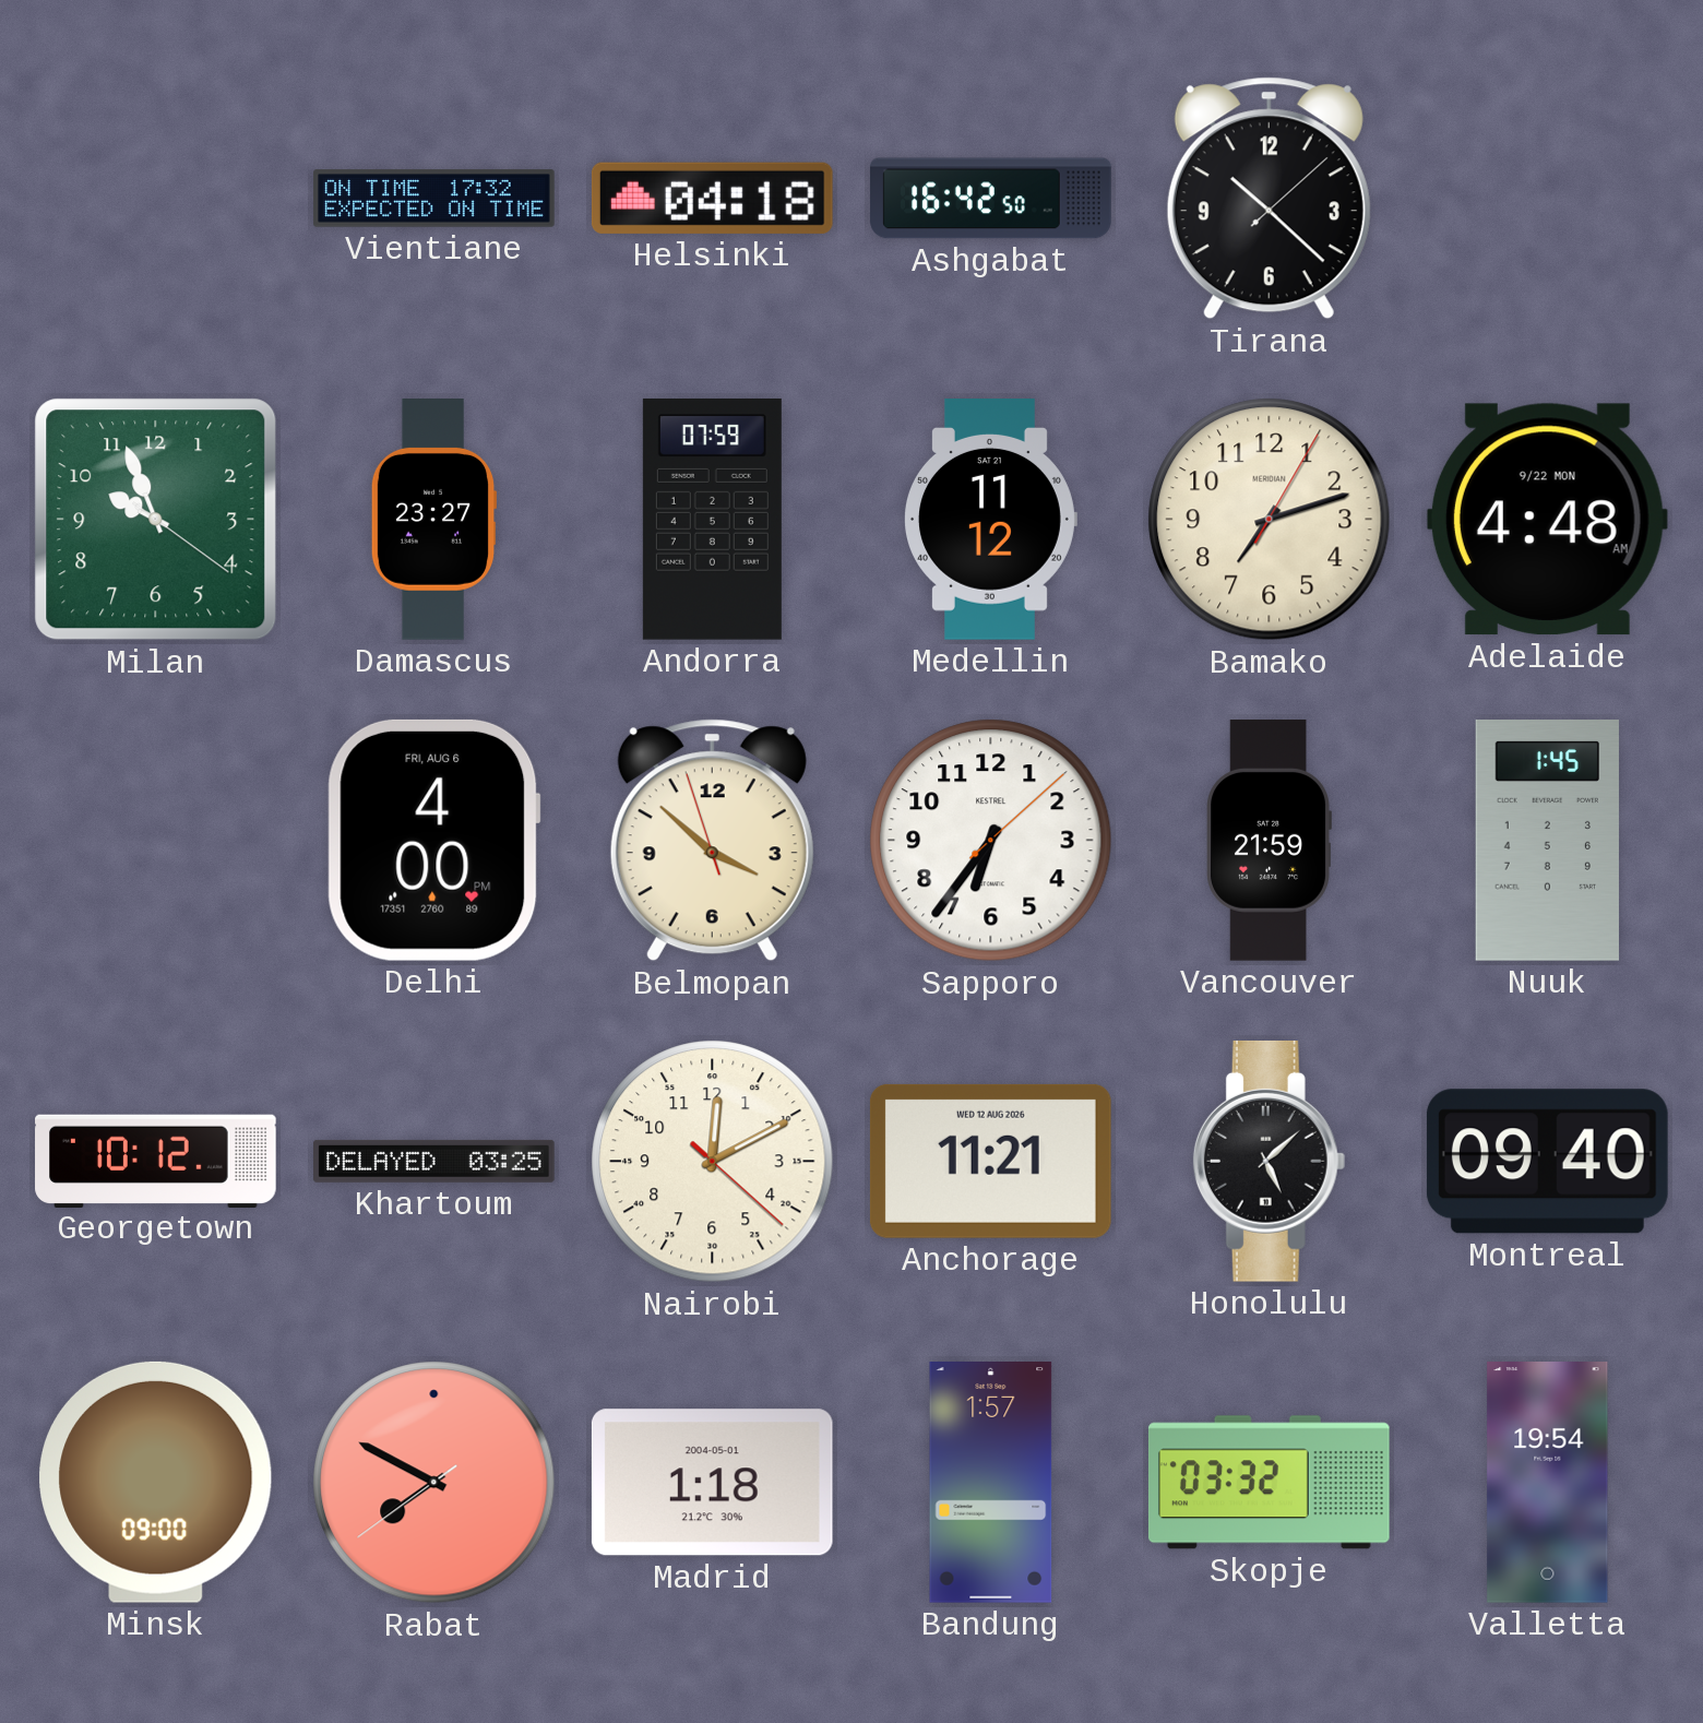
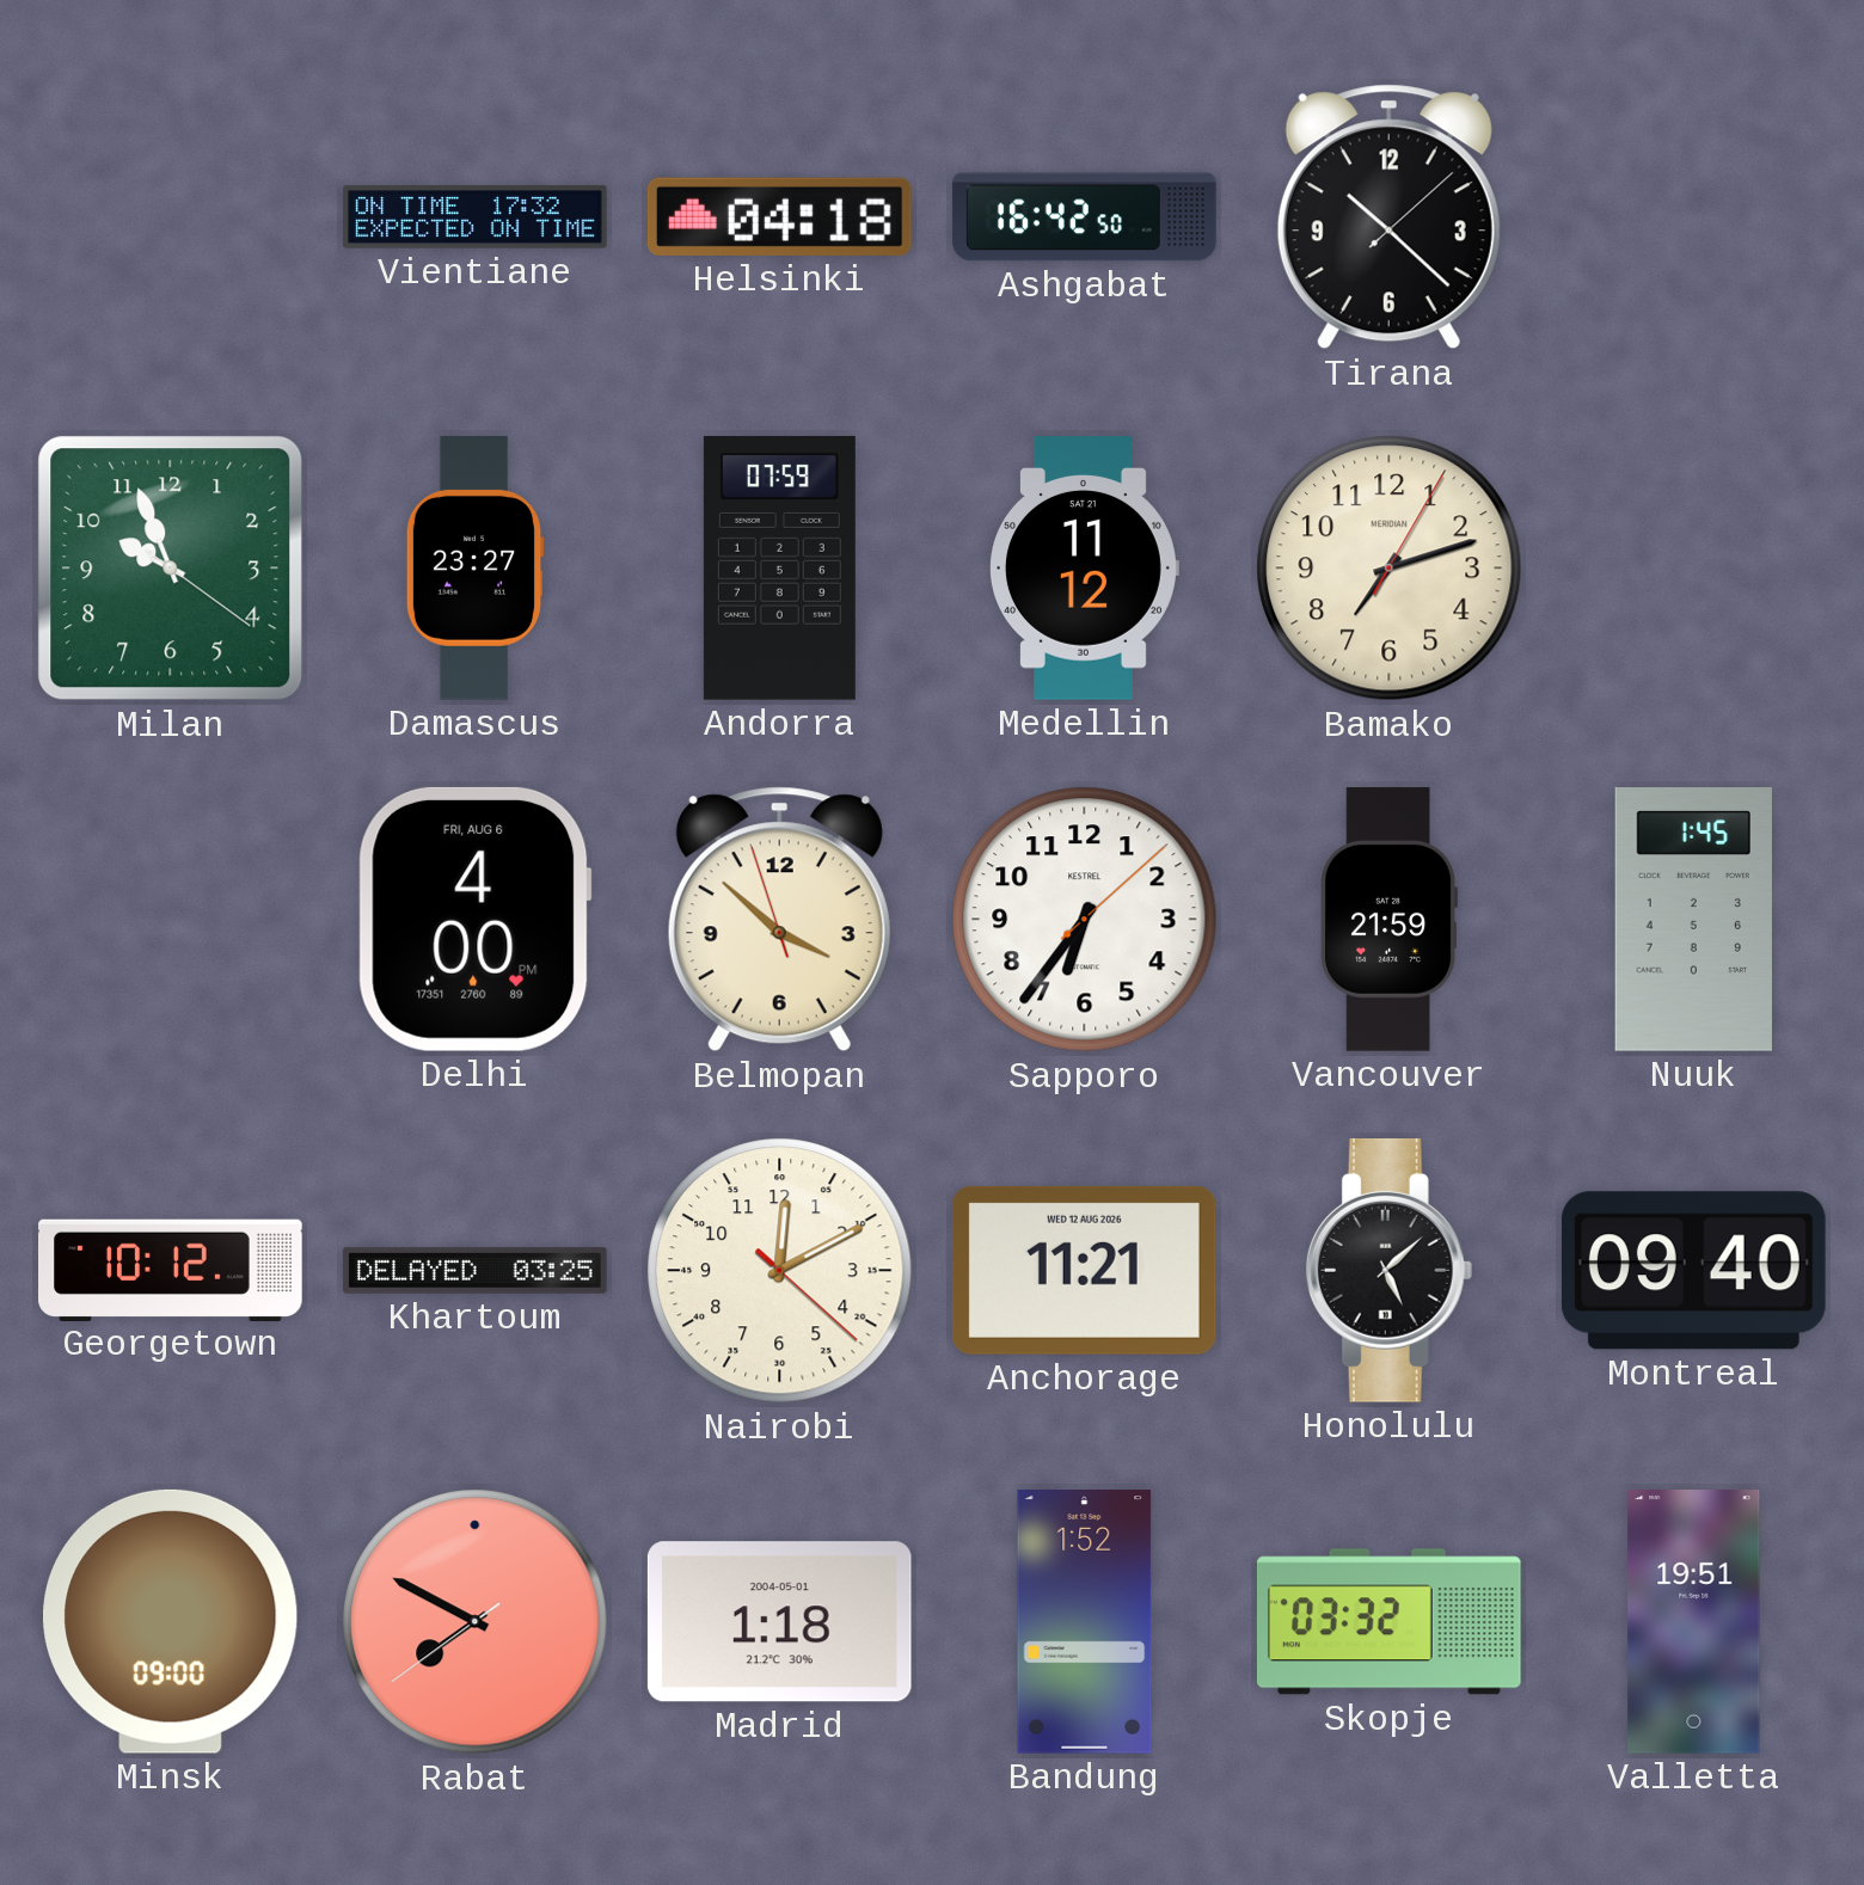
Adelaide: 4:48 -> none
Bandung: 1:57 -> 1:52
Valletta: 19:54 -> 19:51
